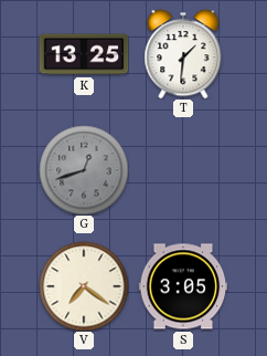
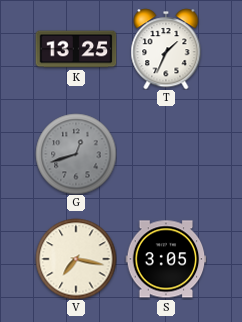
T: 1:31 -> 1:34
V: 7:21 -> 7:17
